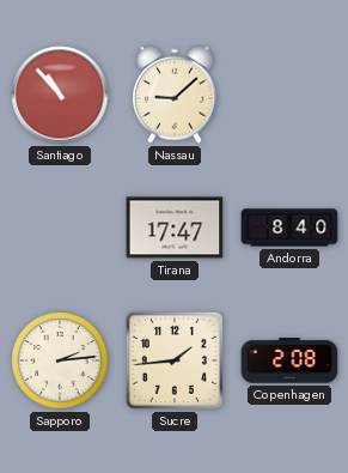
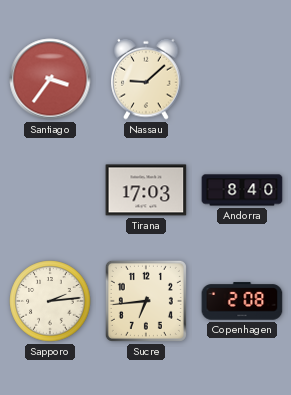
Santiago: 10:53 -> 3:36
Tirana: 17:47 -> 17:03
Sucre: 1:44 -> 6:44
